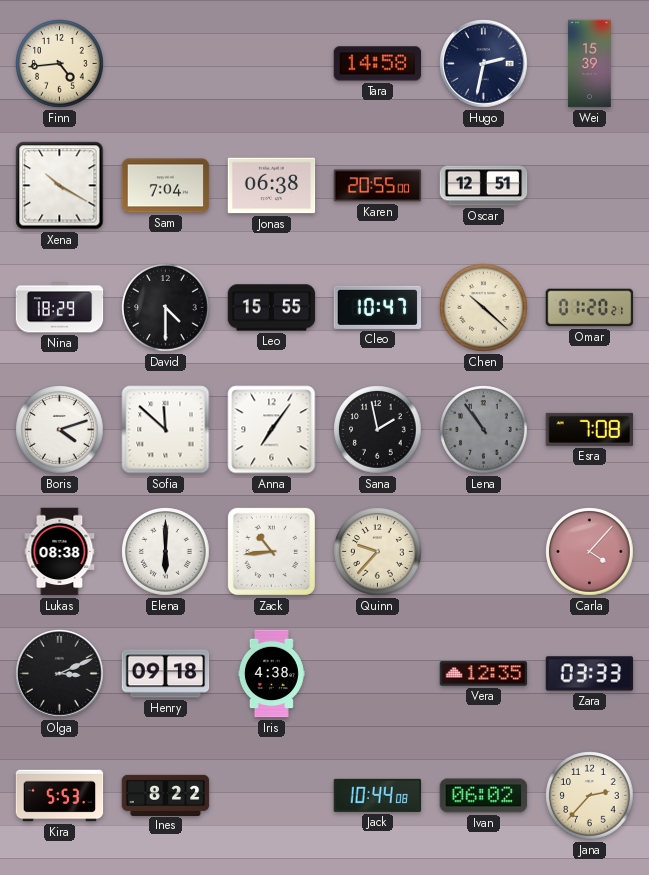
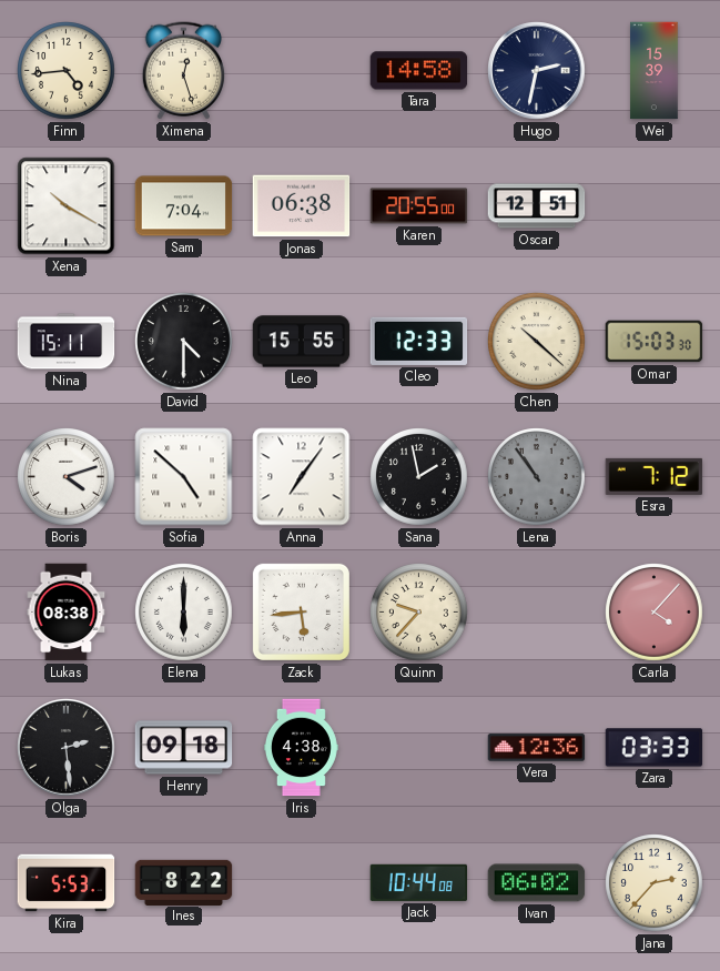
Ximena: none -> 12:27
Nina: 18:29 -> 15:11
Cleo: 10:47 -> 12:33
Omar: 01:20 -> 15:03
Sofia: 11:52 -> 4:52
Esra: 7:08 -> 7:12
Zack: 10:44 -> 5:44
Olga: 3:11 -> 2:29
Vera: 12:35 -> 12:36
